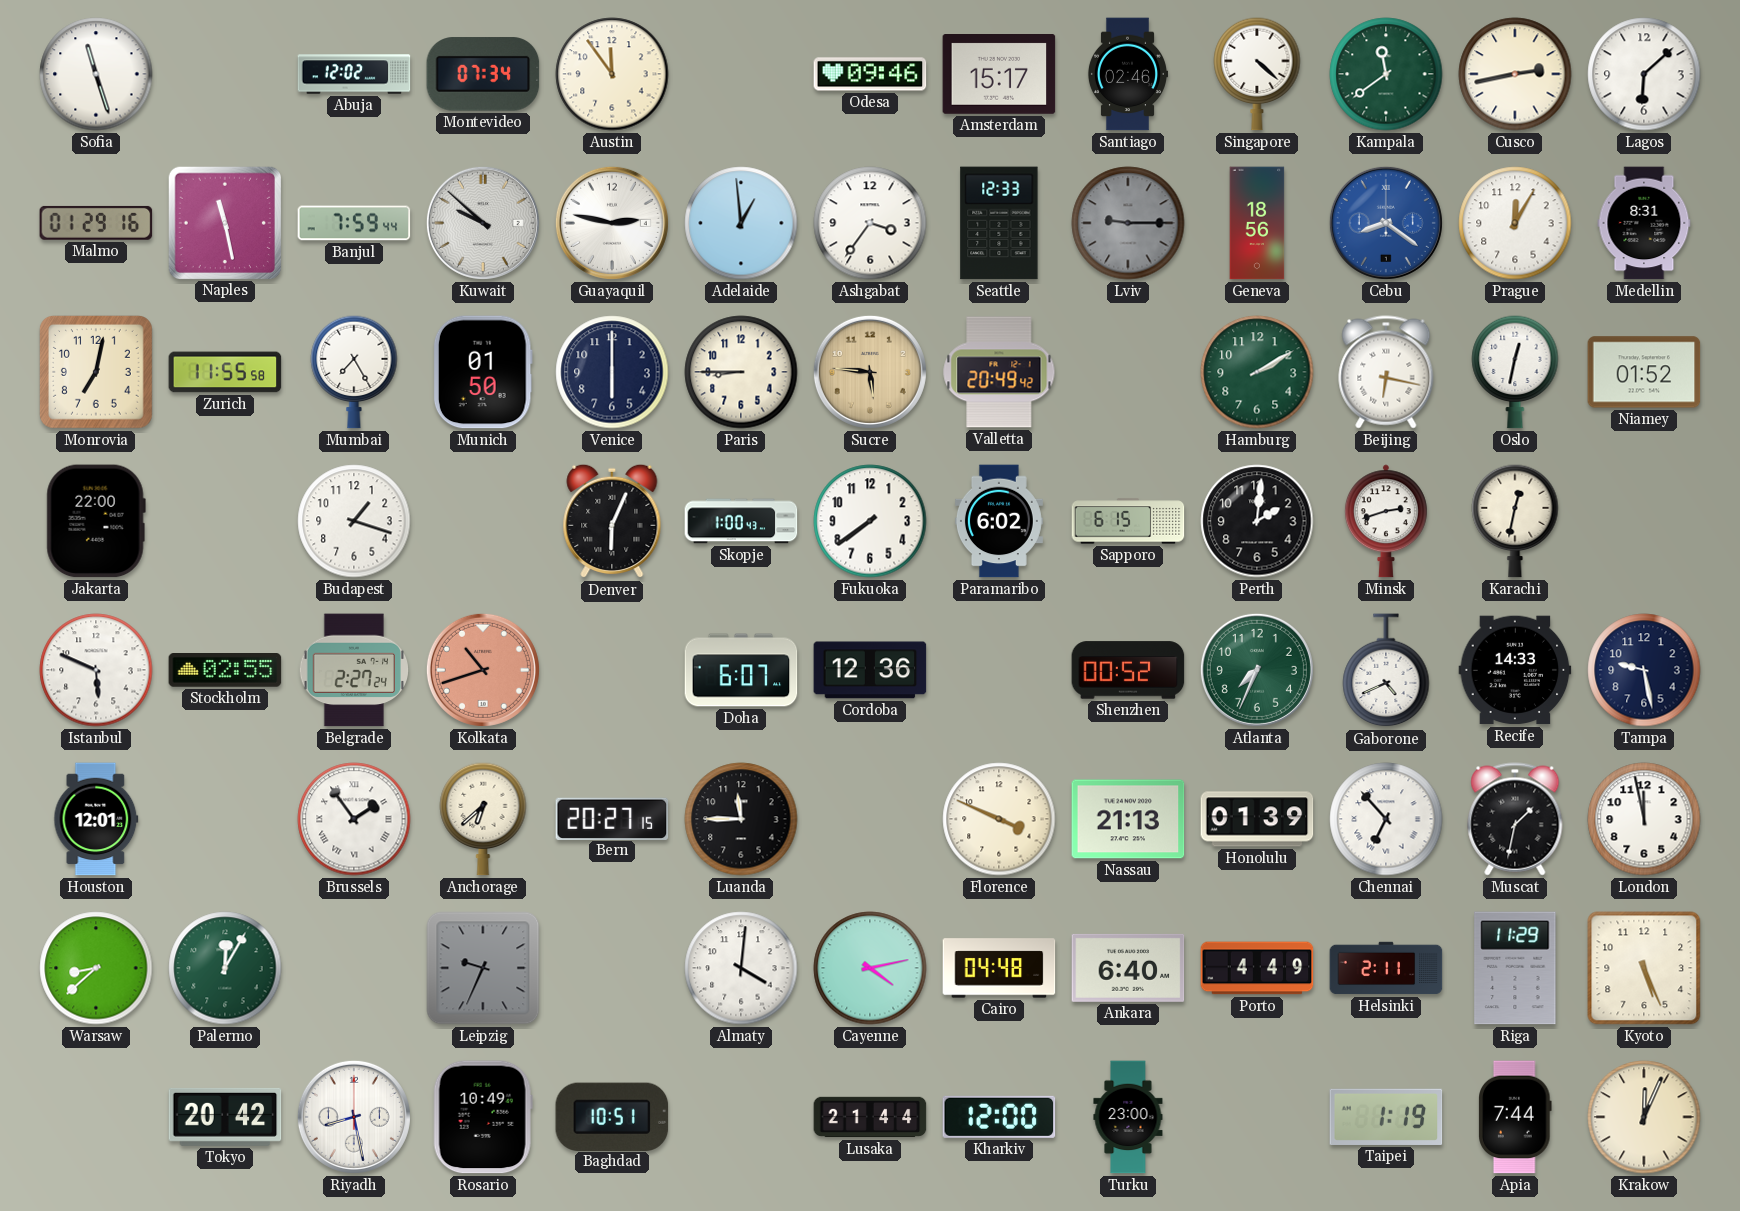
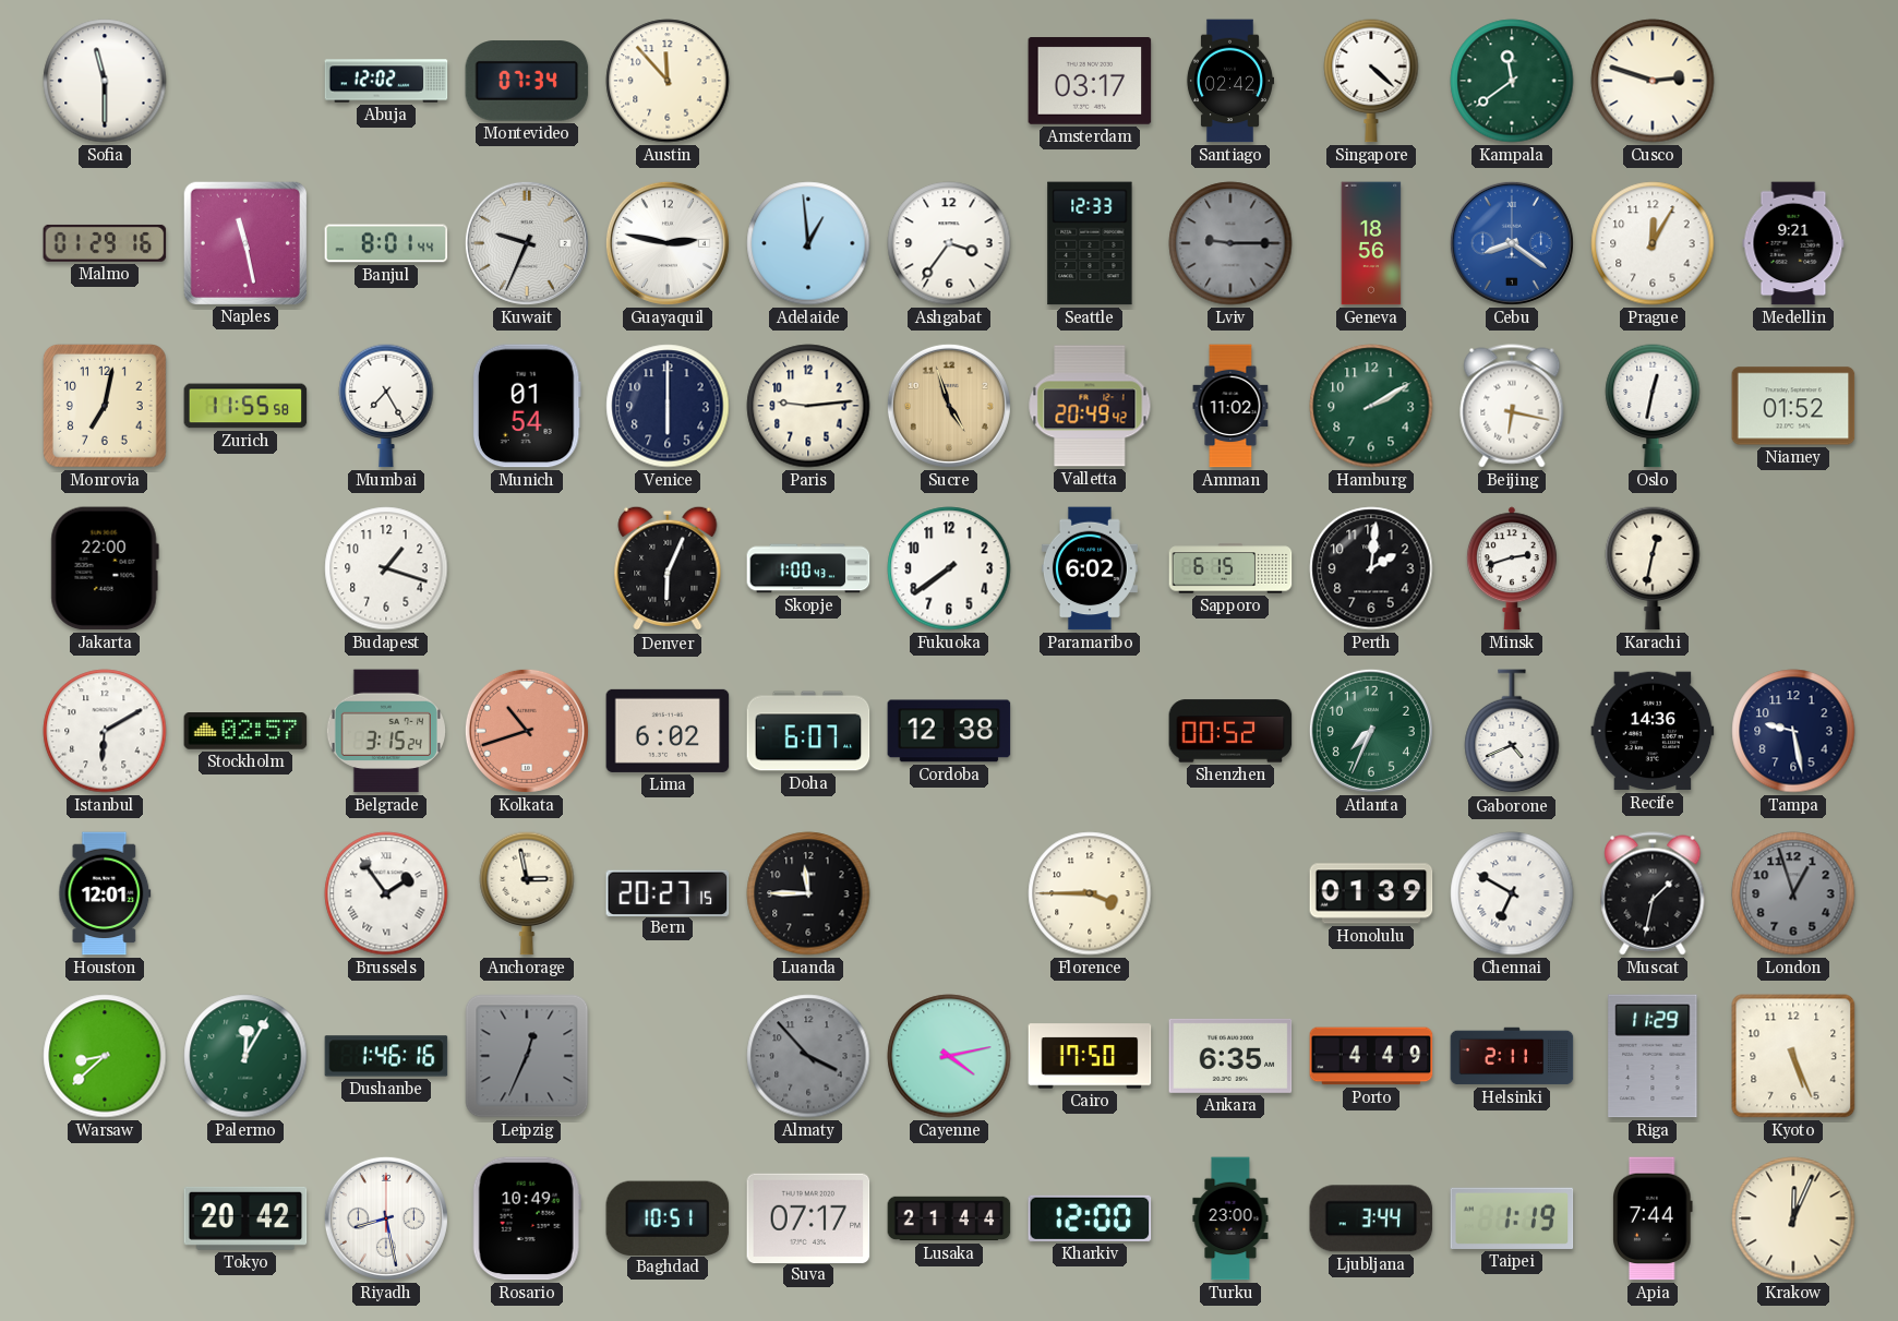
Sofia: 11:27 -> 11:30
Austin: 11:54 -> 11:53
Odesa: 09:46 -> none
Amsterdam: 15:17 -> 03:17
Santiago: 02:46 -> 02:42
Cusco: 2:43 -> 2:48
Lagos: 6:08 -> none
Banjul: 7:59 -> 8:01
Kuwait: 9:52 -> 9:34
Medellin: 8:31 -> 9:21
Munich: 01:50 -> 01:54
Paris: 8:45 -> 9:14
Sucre: 5:46 -> 4:57
Amman: none -> 11:02
Istanbul: 5:49 -> 6:10
Stockholm: 02:55 -> 02:57
Belgrade: 2:27 -> 3:15
Lima: none -> 6:02
Cordoba: 12:36 -> 12:38
Recife: 14:33 -> 14:36
Anchorage: 6:38 -> 2:58
Florence: 3:49 -> 3:45
Nassau: 21:13 -> none
Chennai: 6:53 -> 6:50
London: 11:58 -> 12:57
London dial: white -> grey
Dushanbe: none -> 1:46
Leipzig: 9:34 -> 12:34
Almaty: 4:01 -> 3:53
Almaty dial: white -> grey
Cairo: 04:48 -> 17:50
Ankara: 6:40 -> 6:35
Suva: none -> 07:17
Ljubljana: none -> 3:44
